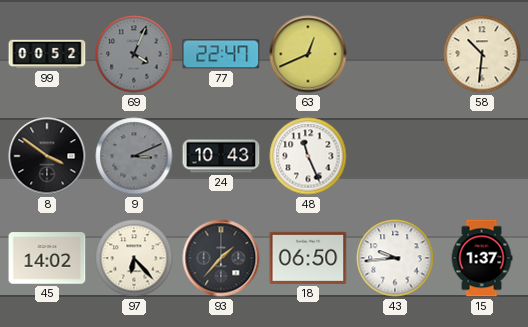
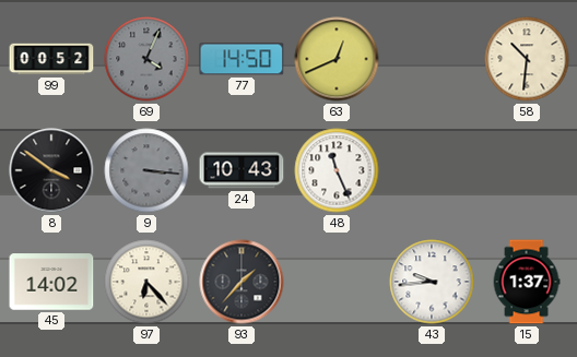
77: 22:47 -> 14:50
9: 3:11 -> 3:16
18: 06:50 -> none
